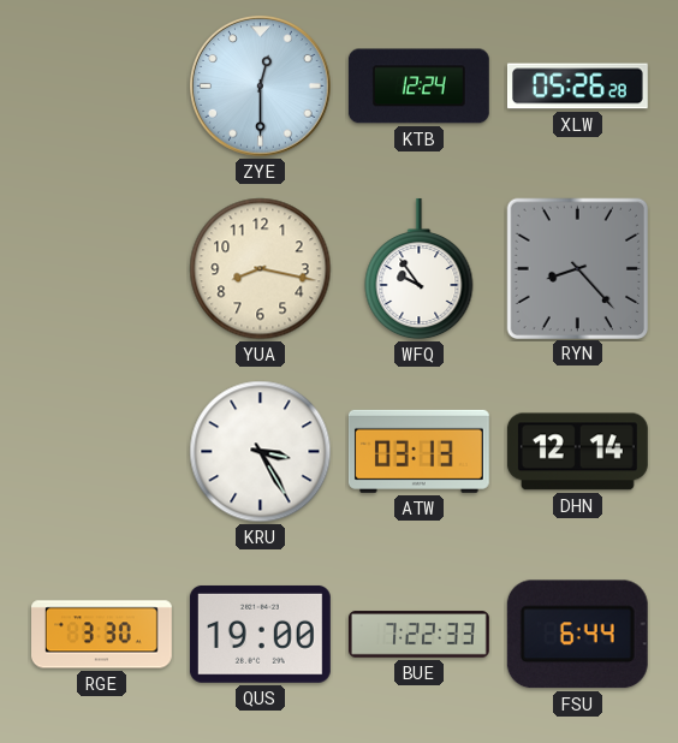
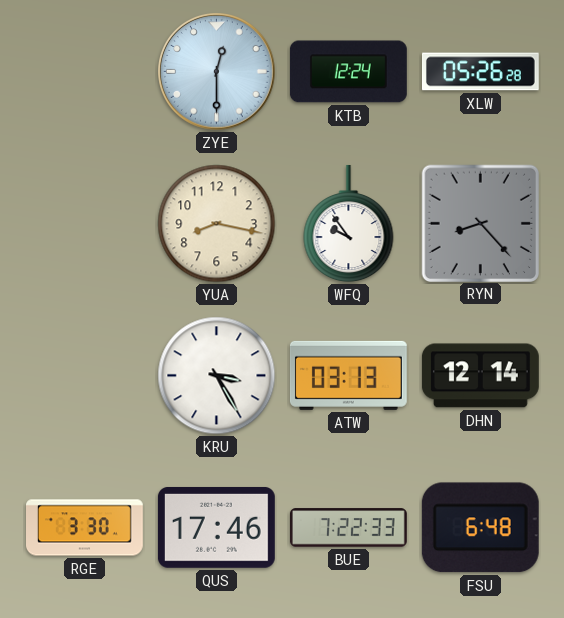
QUS: 19:00 -> 17:46
FSU: 6:44 -> 6:48
